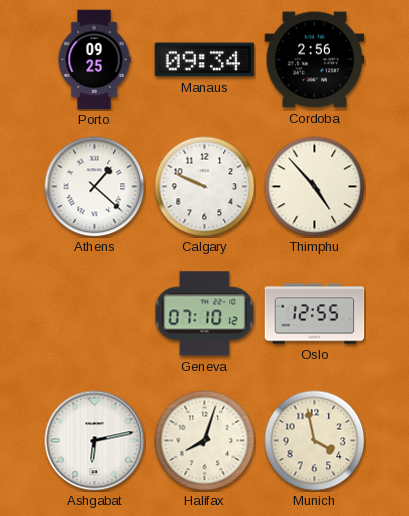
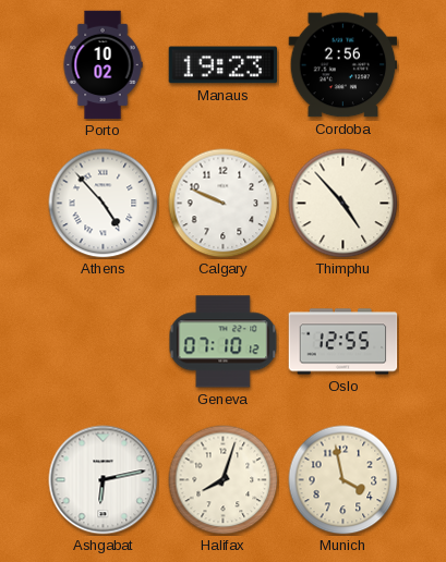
Porto: 09:25 -> 10:02
Manaus: 09:34 -> 19:23
Athens: 1:22 -> 4:53
